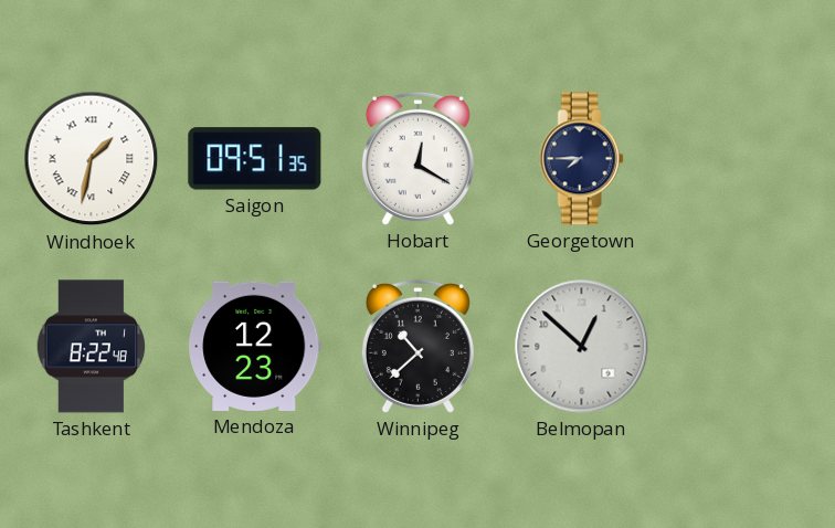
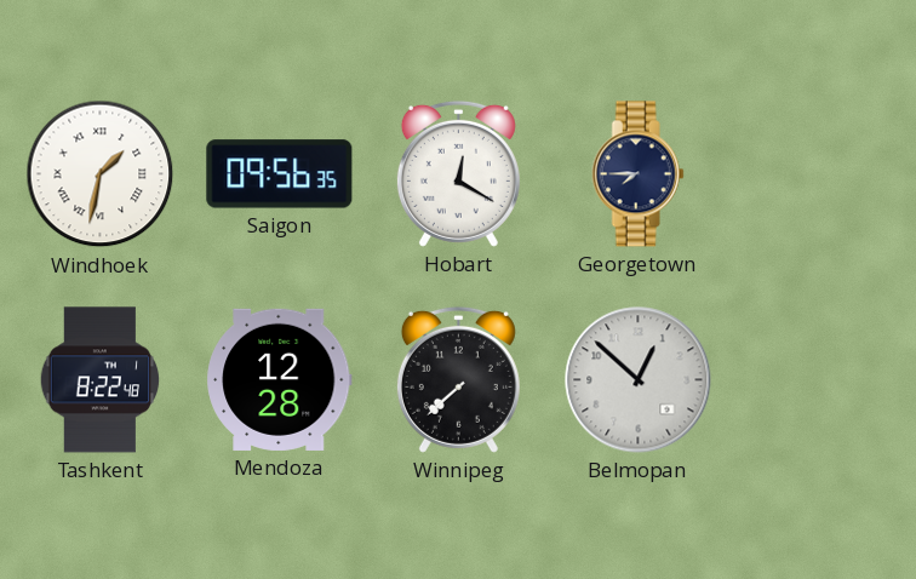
Saigon: 09:51 -> 09:56
Mendoza: 12:23 -> 12:28
Winnipeg: 10:38 -> 7:38
